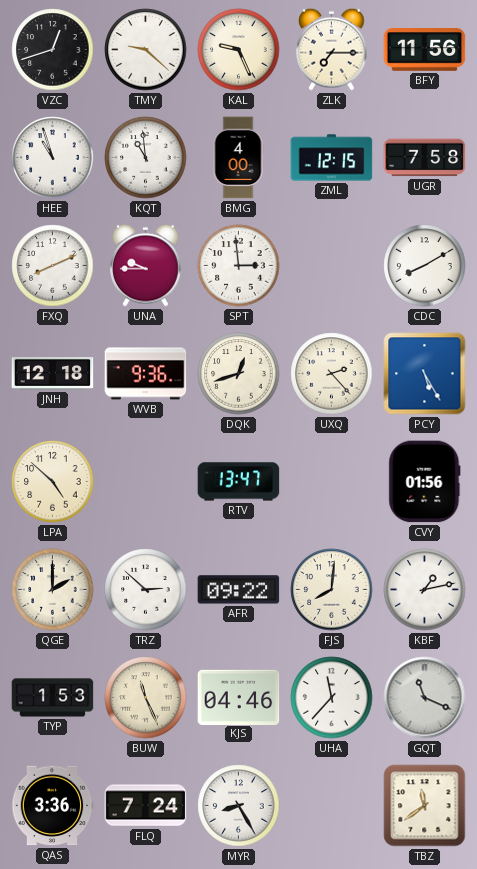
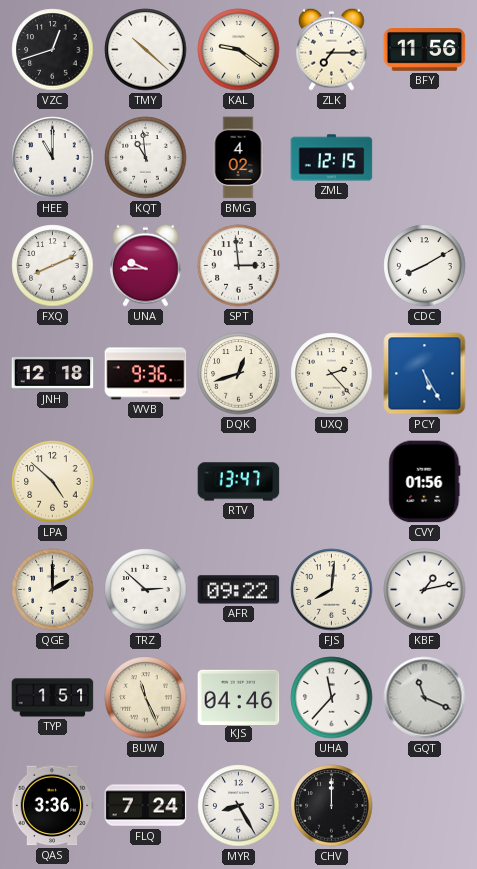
TMY: 9:22 -> 10:22
KAL: 9:26 -> 9:21
HEE: 10:57 -> 11:00
BMG: 4:00 -> 4:02
UGR: 7:58 -> none
TYP: 1:53 -> 1:51
CHV: none -> 12:00
TBZ: 11:39 -> none
